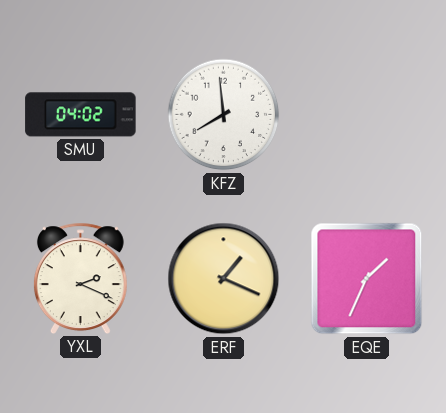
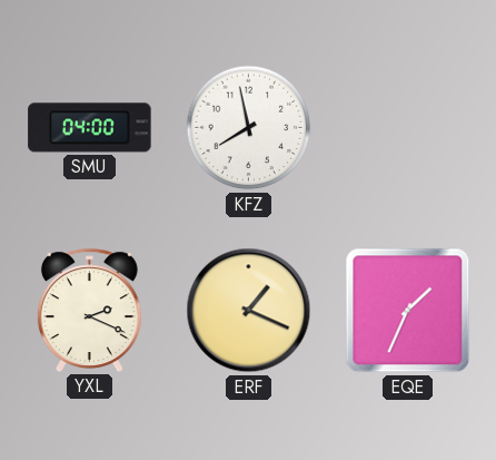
SMU: 04:02 -> 04:00
KFZ: 7:59 -> 7:58
